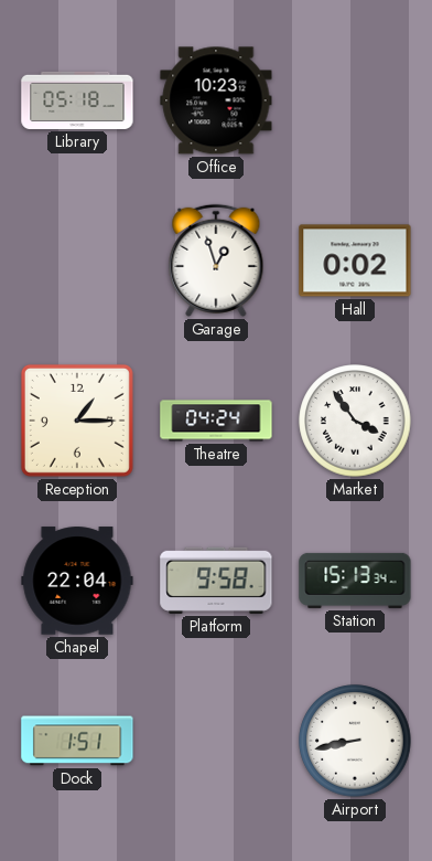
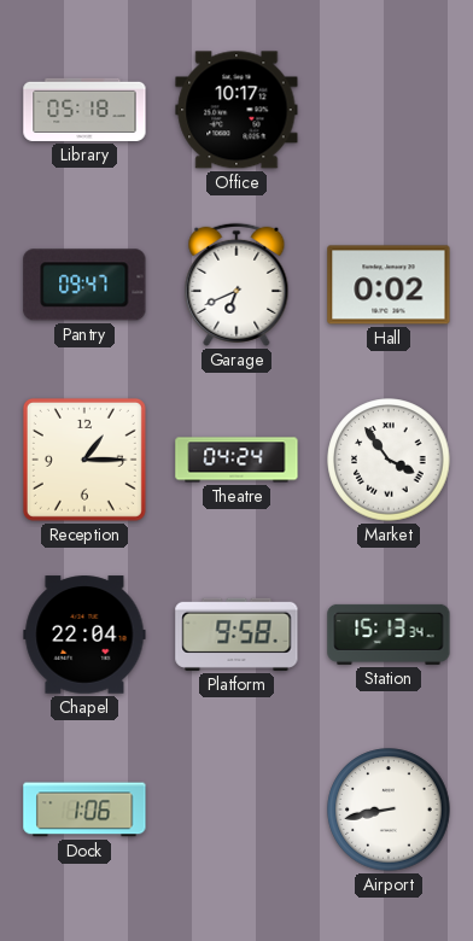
Office: 10:23 -> 10:17
Pantry: none -> 09:47
Garage: 12:57 -> 6:41
Dock: 1:51 -> 1:06
